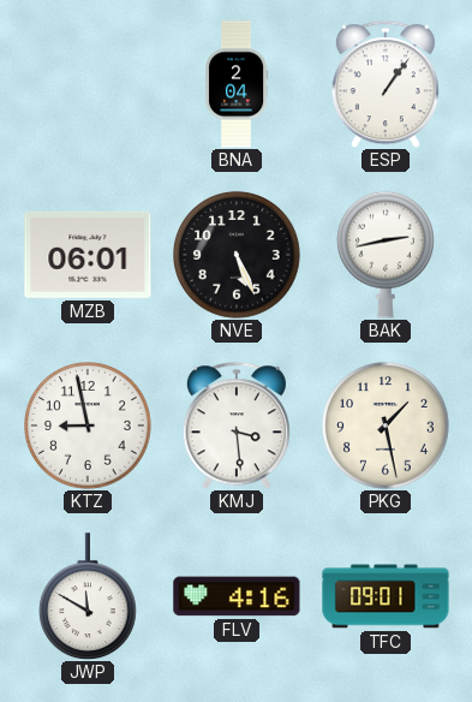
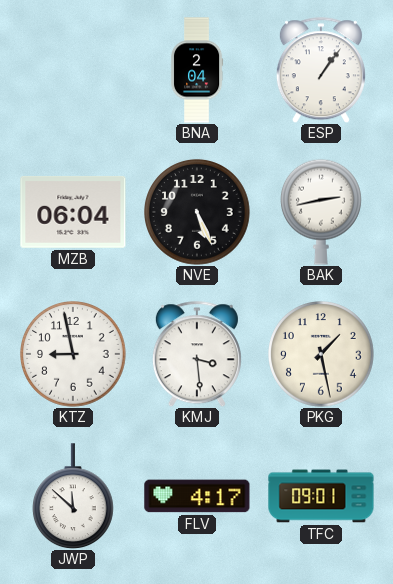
MZB: 06:01 -> 06:04
JWP: 11:50 -> 11:52
FLV: 4:16 -> 4:17
